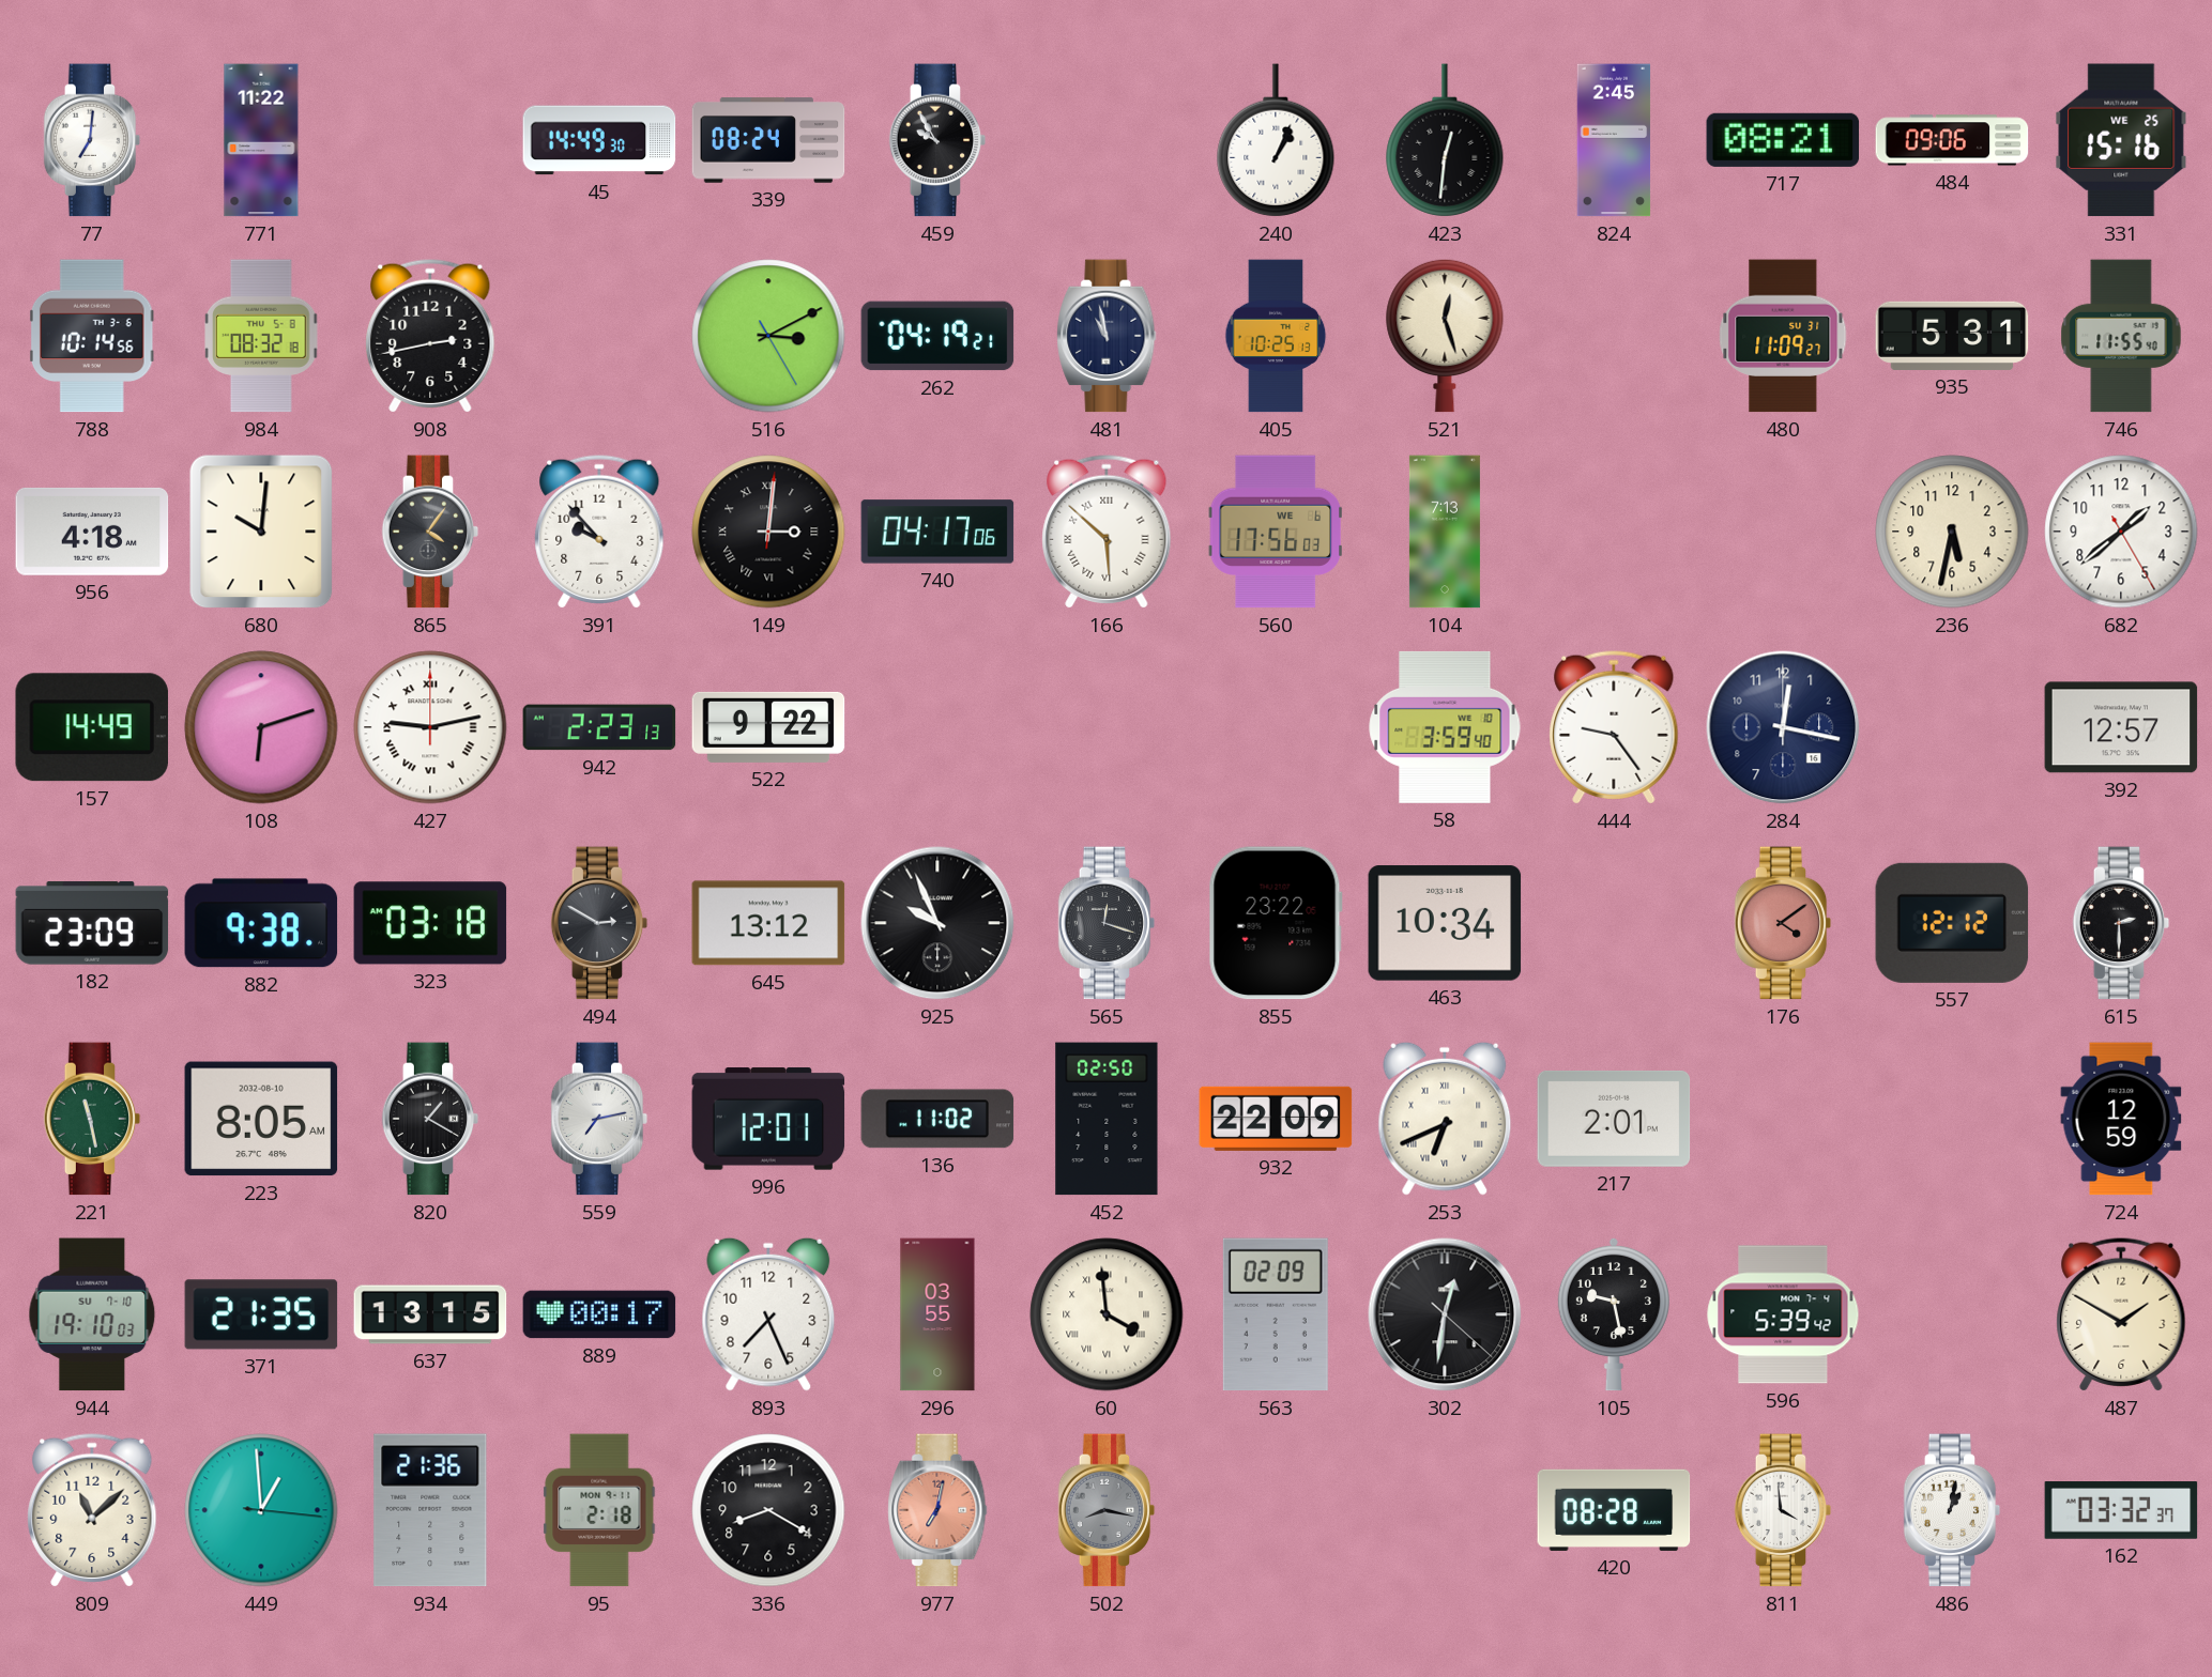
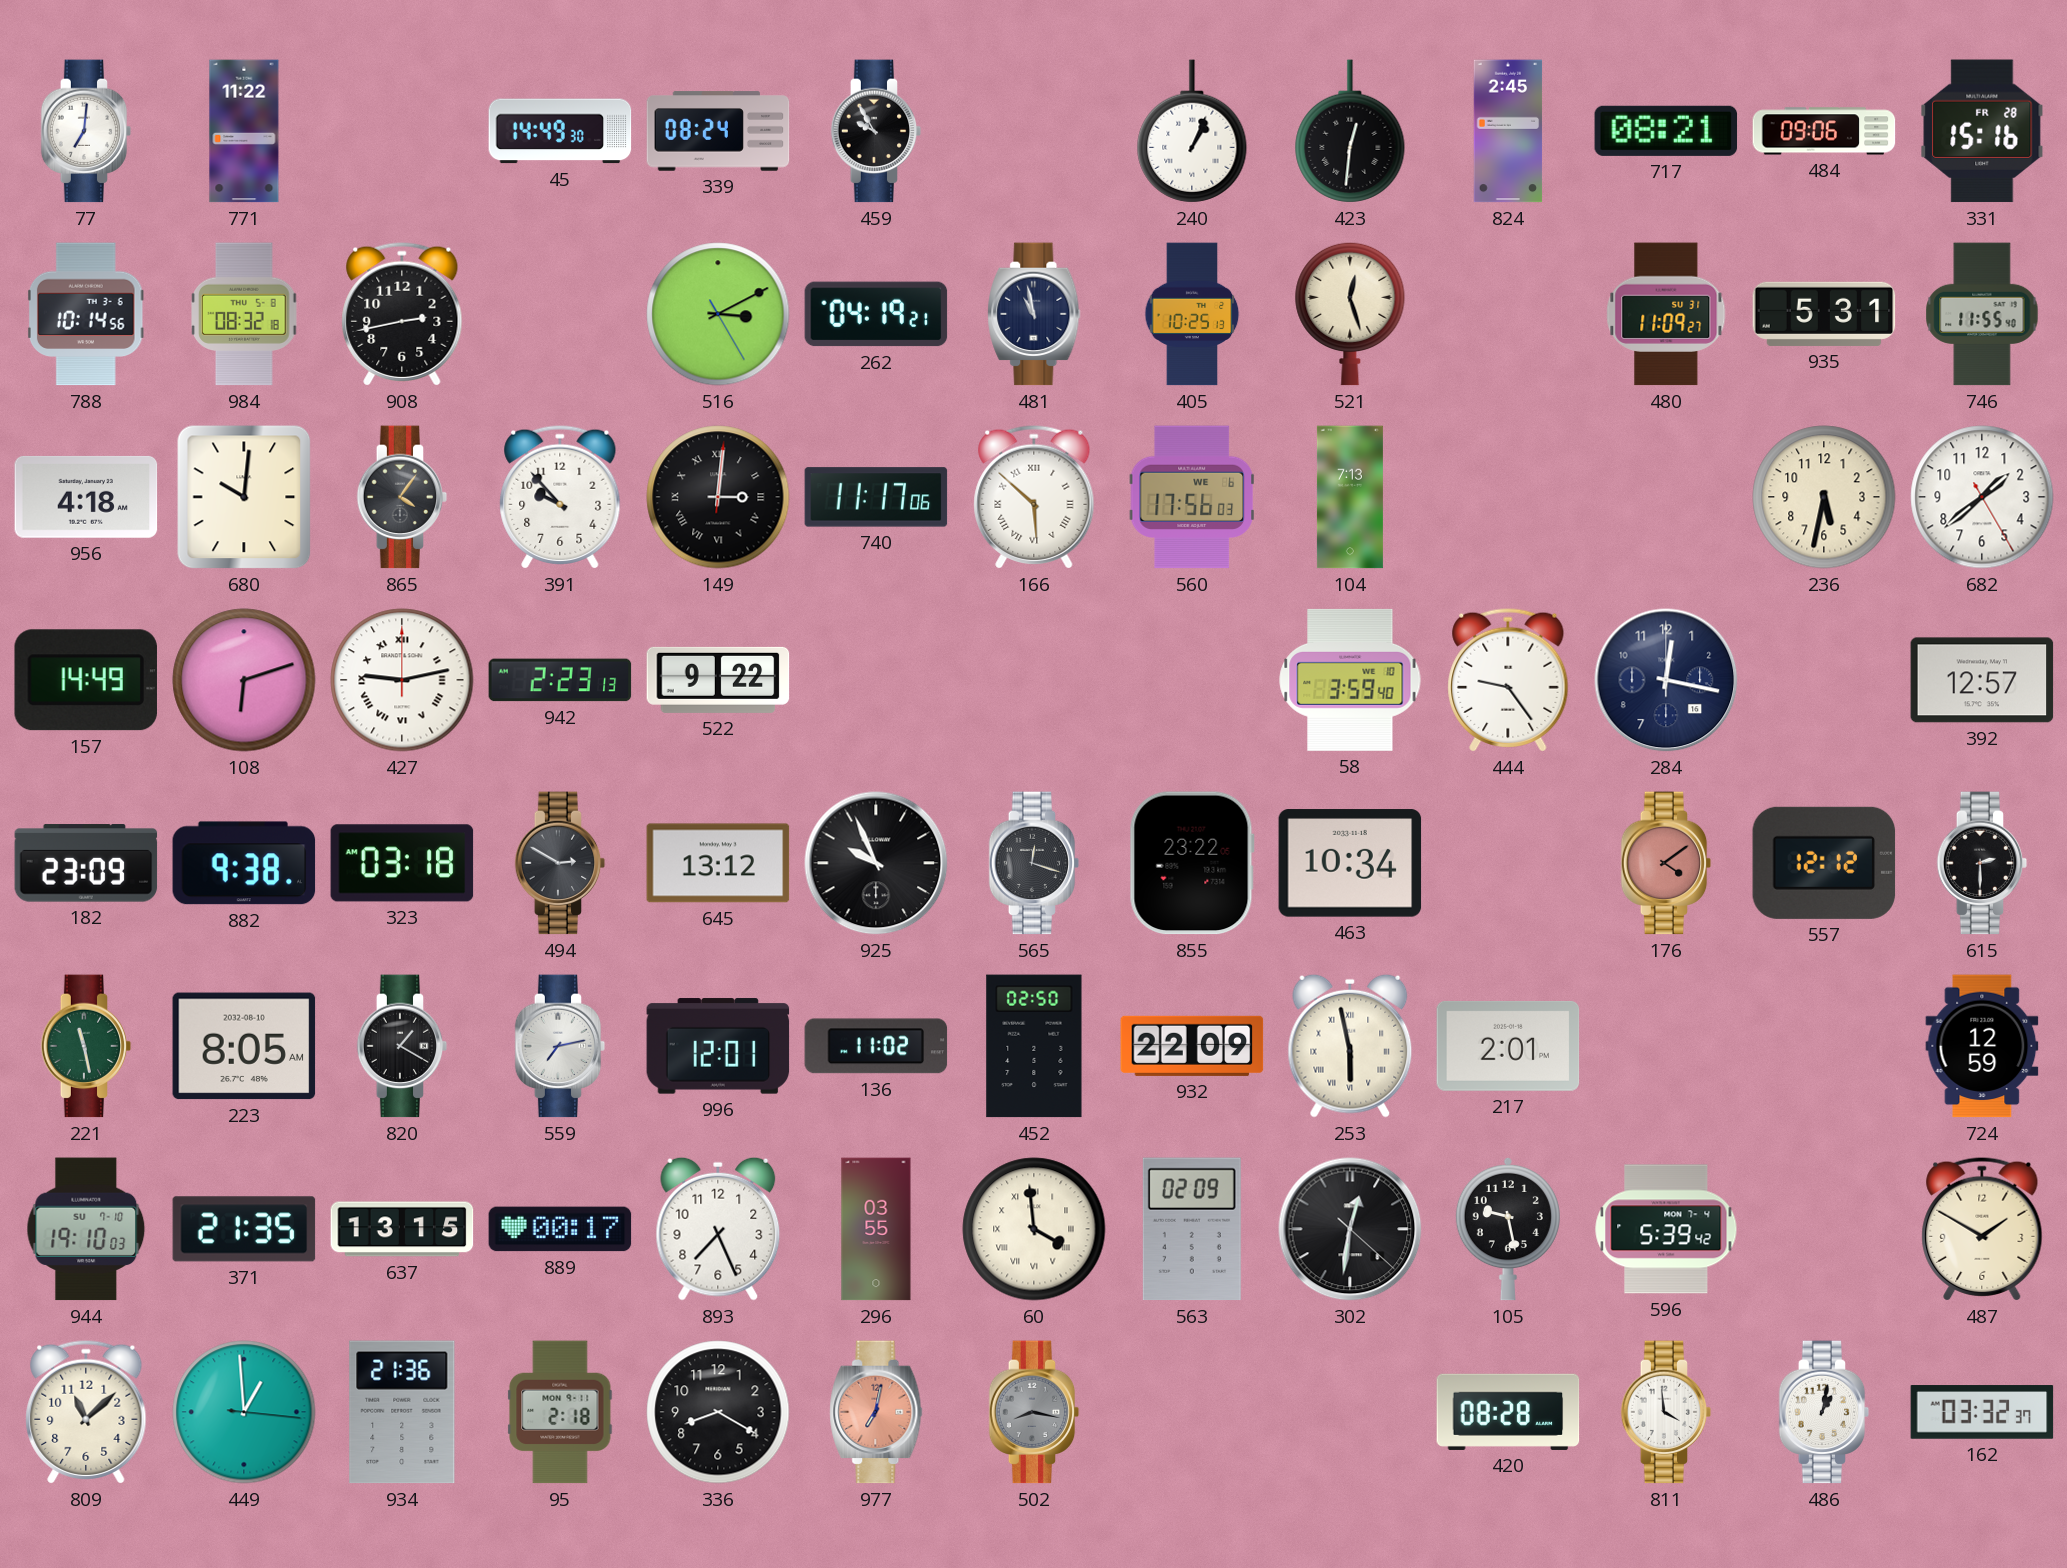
331 date: WE 25 -> FR 28
740: 04:17 -> 11:17
253: 6:41 -> 5:58
